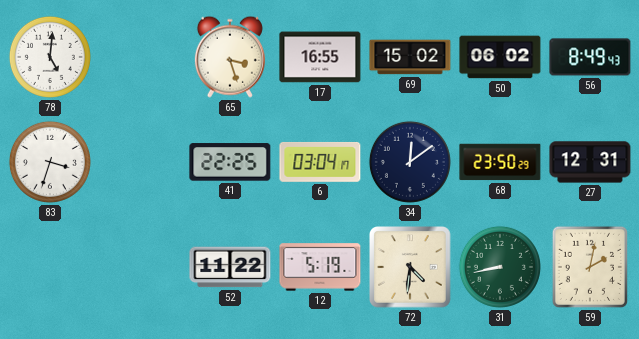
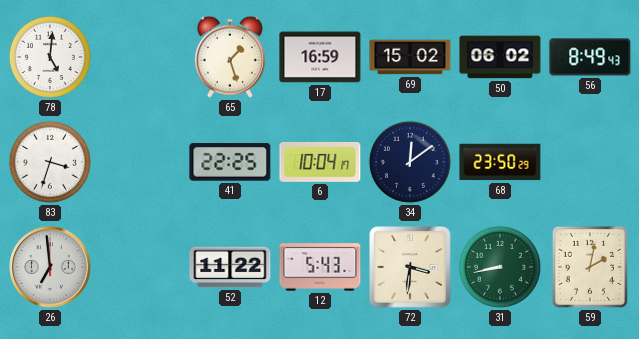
65: 3:27 -> 1:27
17: 16:55 -> 16:59
6: 03:04 -> 10:04
27: 12:31 -> none
26: none -> 6:59
12: 5:19 -> 5:43
72: 4:31 -> 3:31
